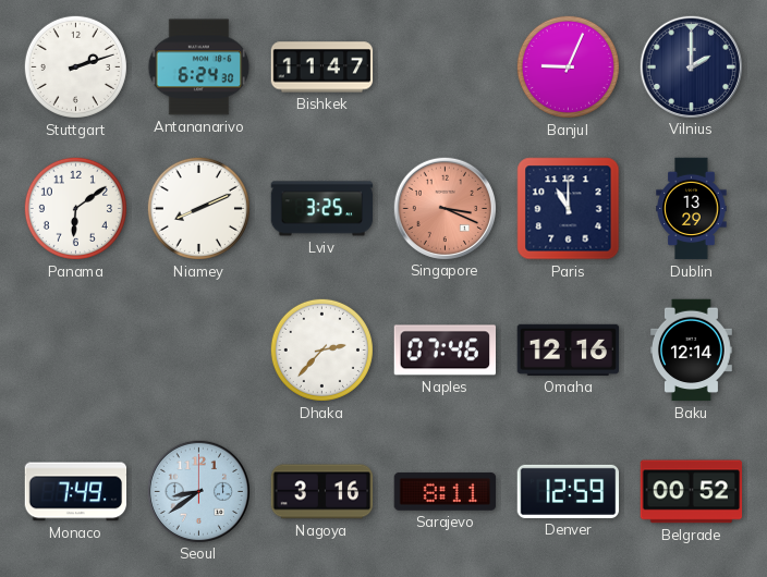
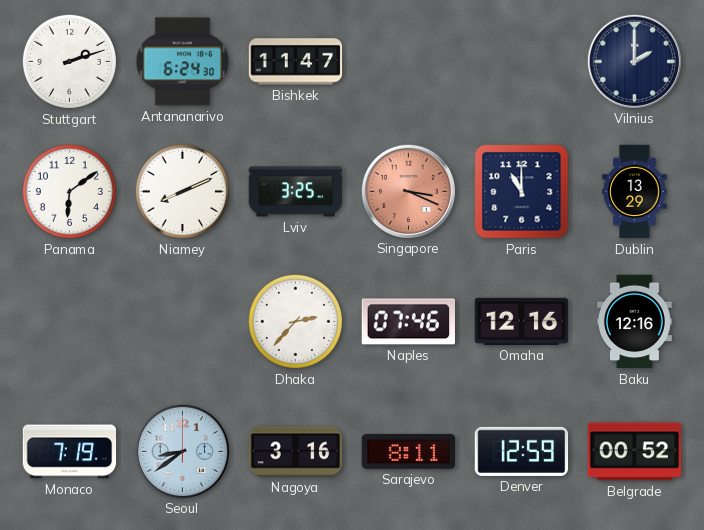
Banjul: 9:04 -> none
Baku: 12:14 -> 12:16
Monaco: 7:49 -> 7:19
